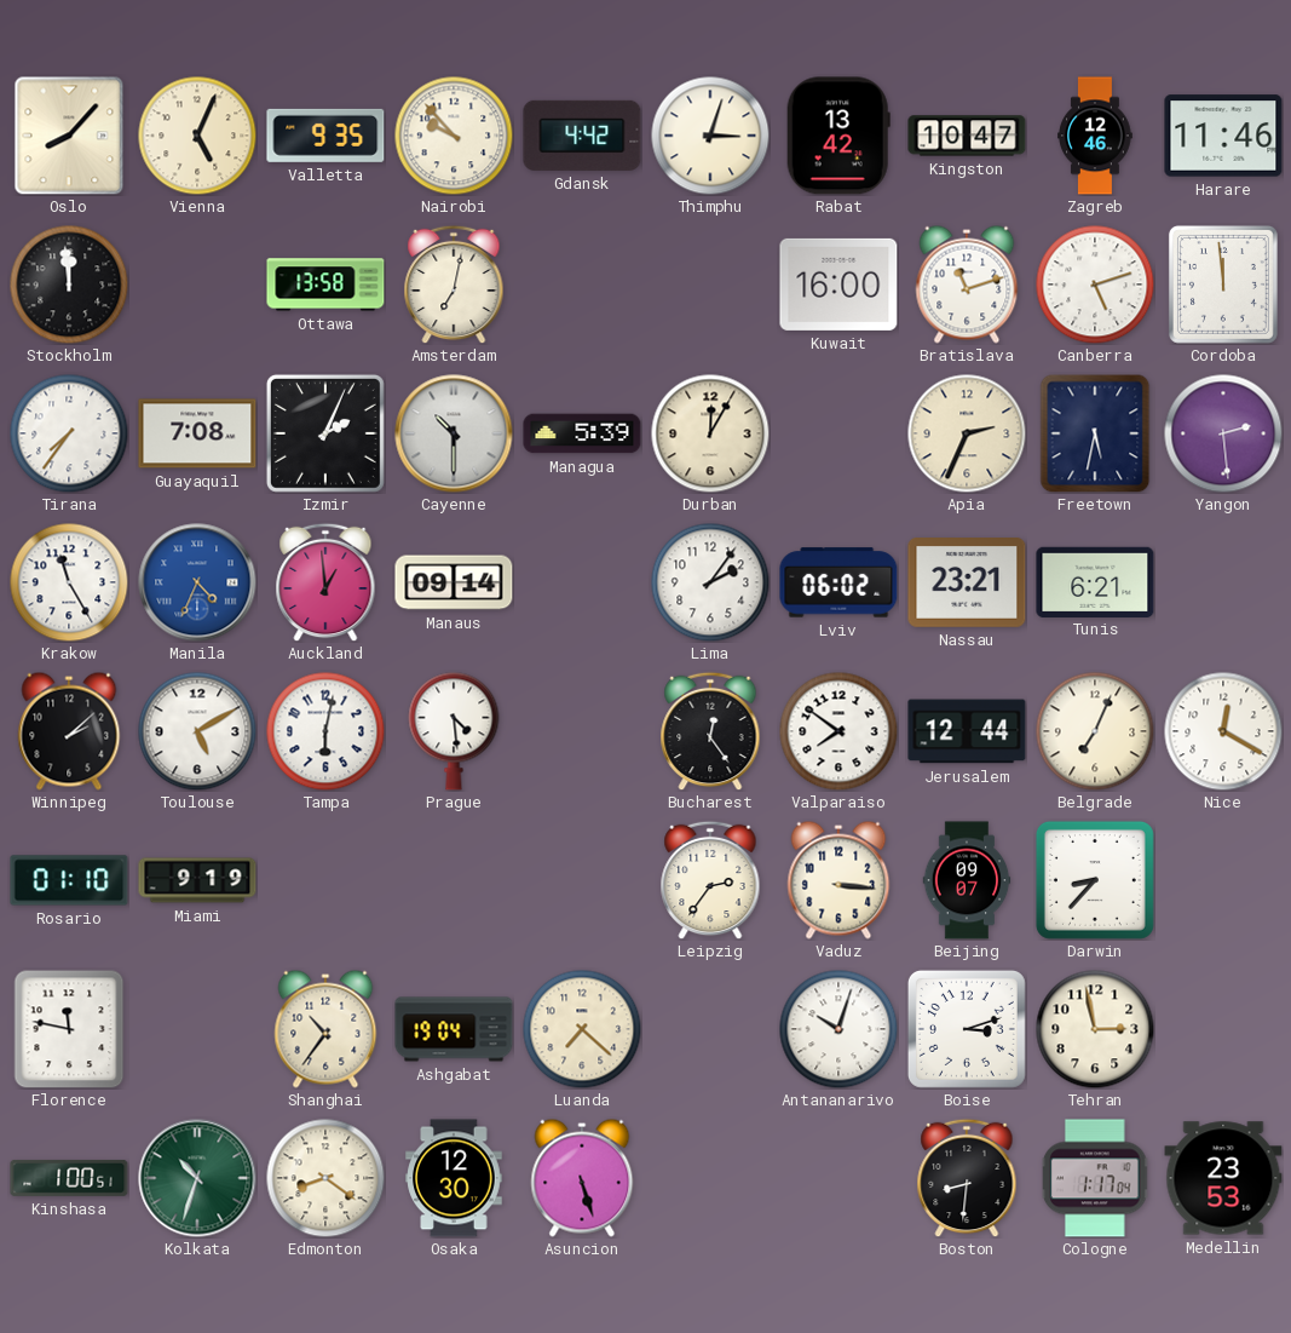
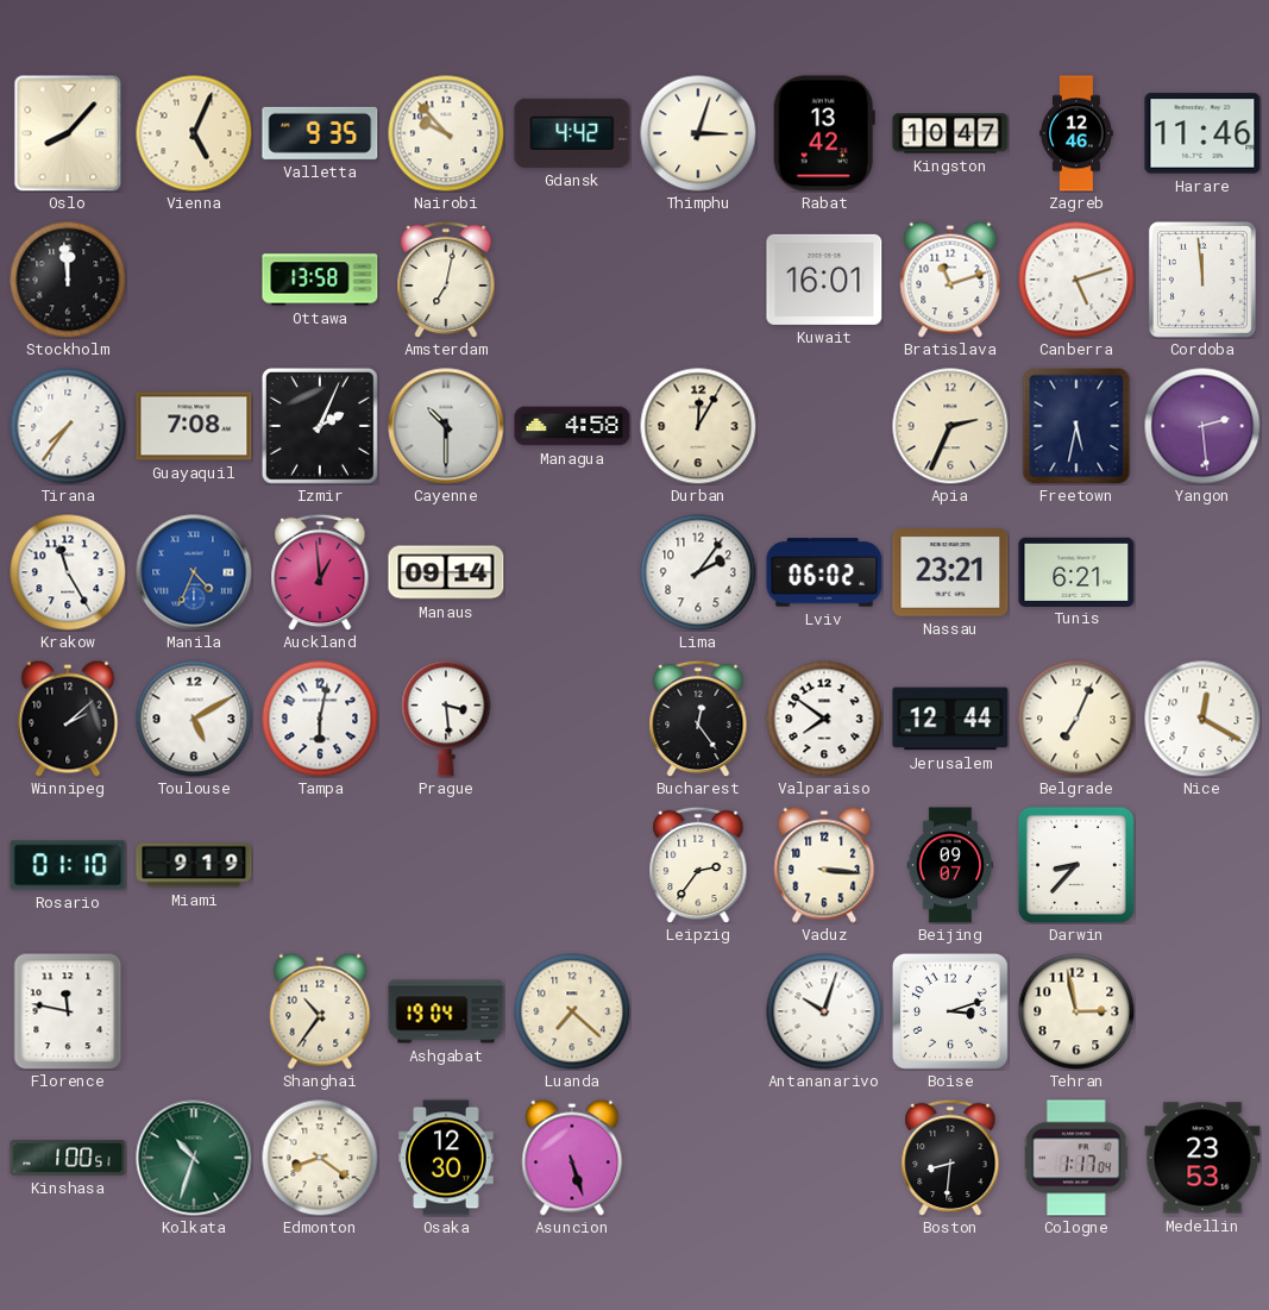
Kuwait: 16:00 -> 16:01
Managua: 5:39 -> 4:58
Prague: 4:29 -> 3:29
